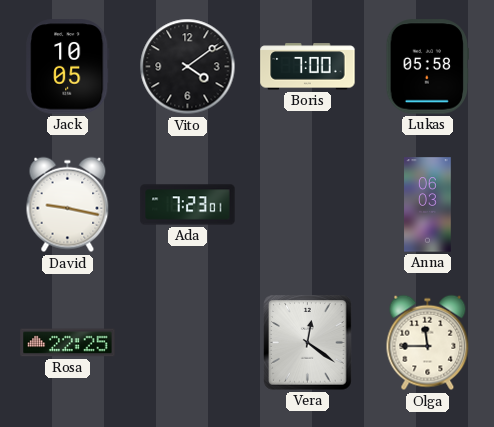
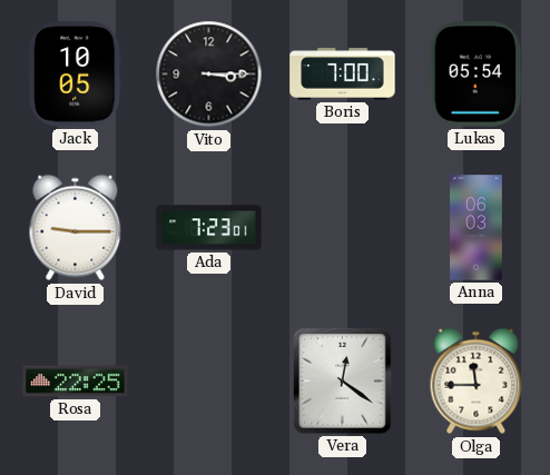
Vito: 4:09 -> 3:15
Lukas: 05:58 -> 05:54
David: 9:17 -> 9:15
